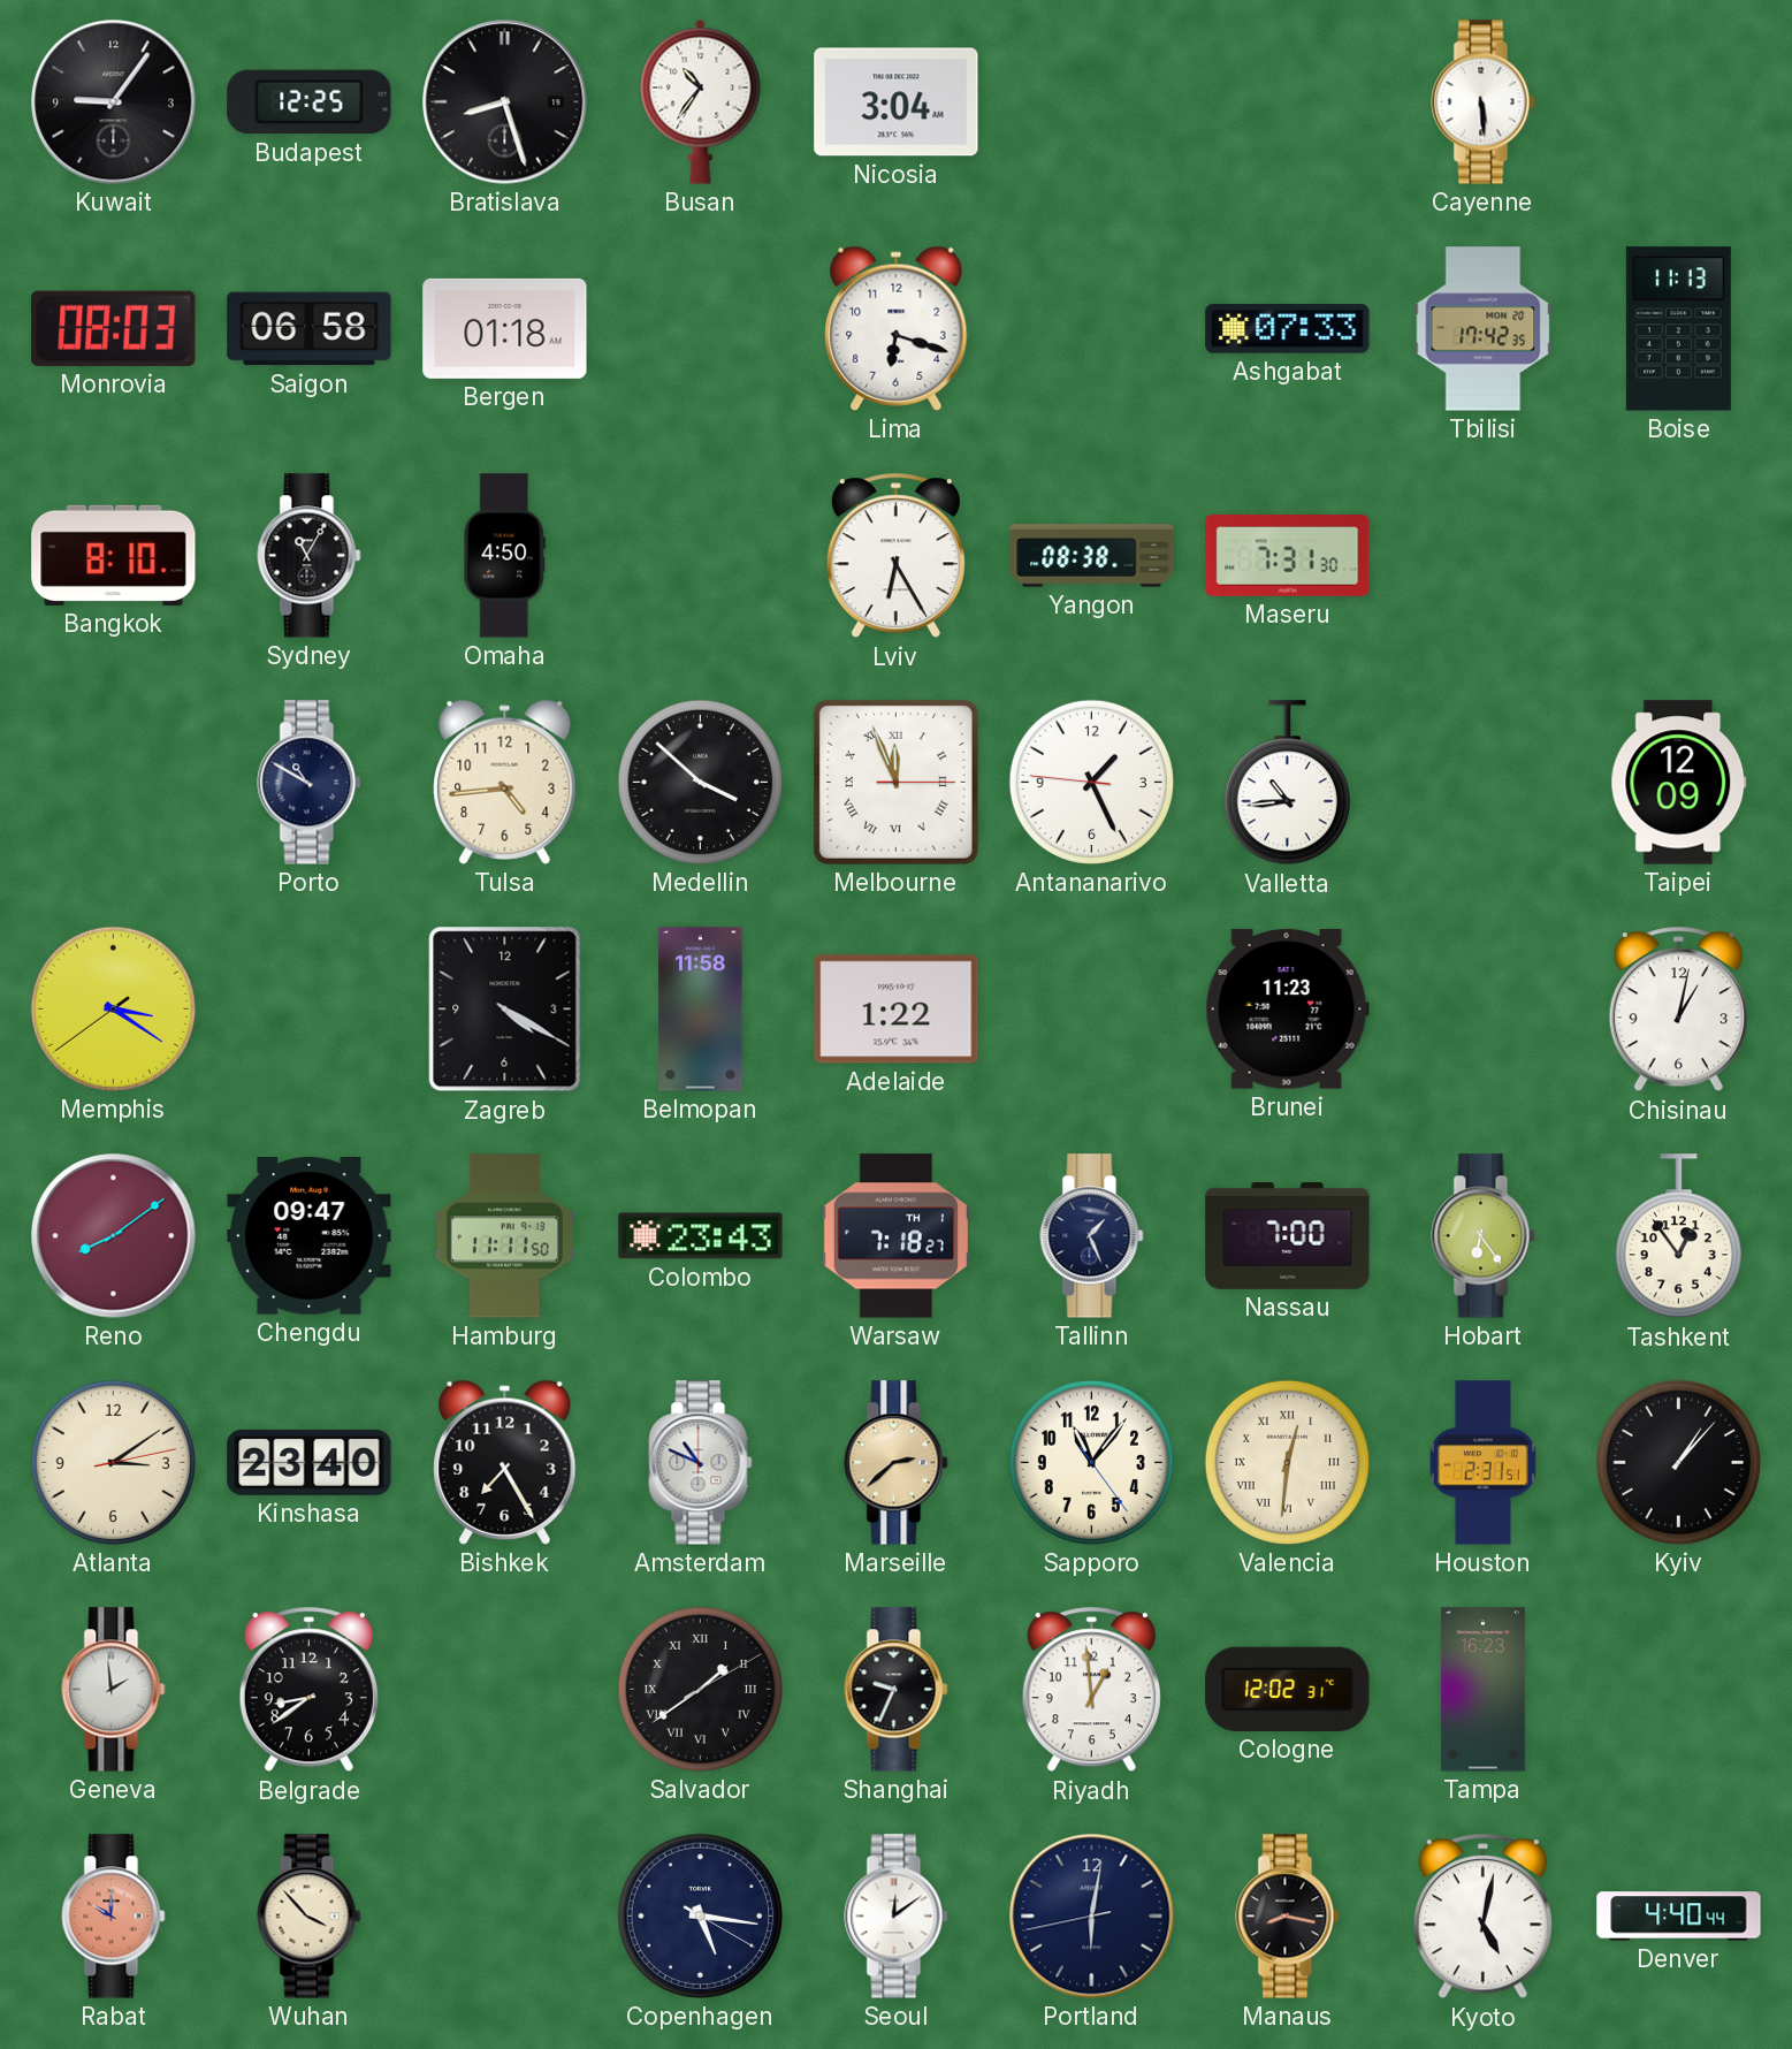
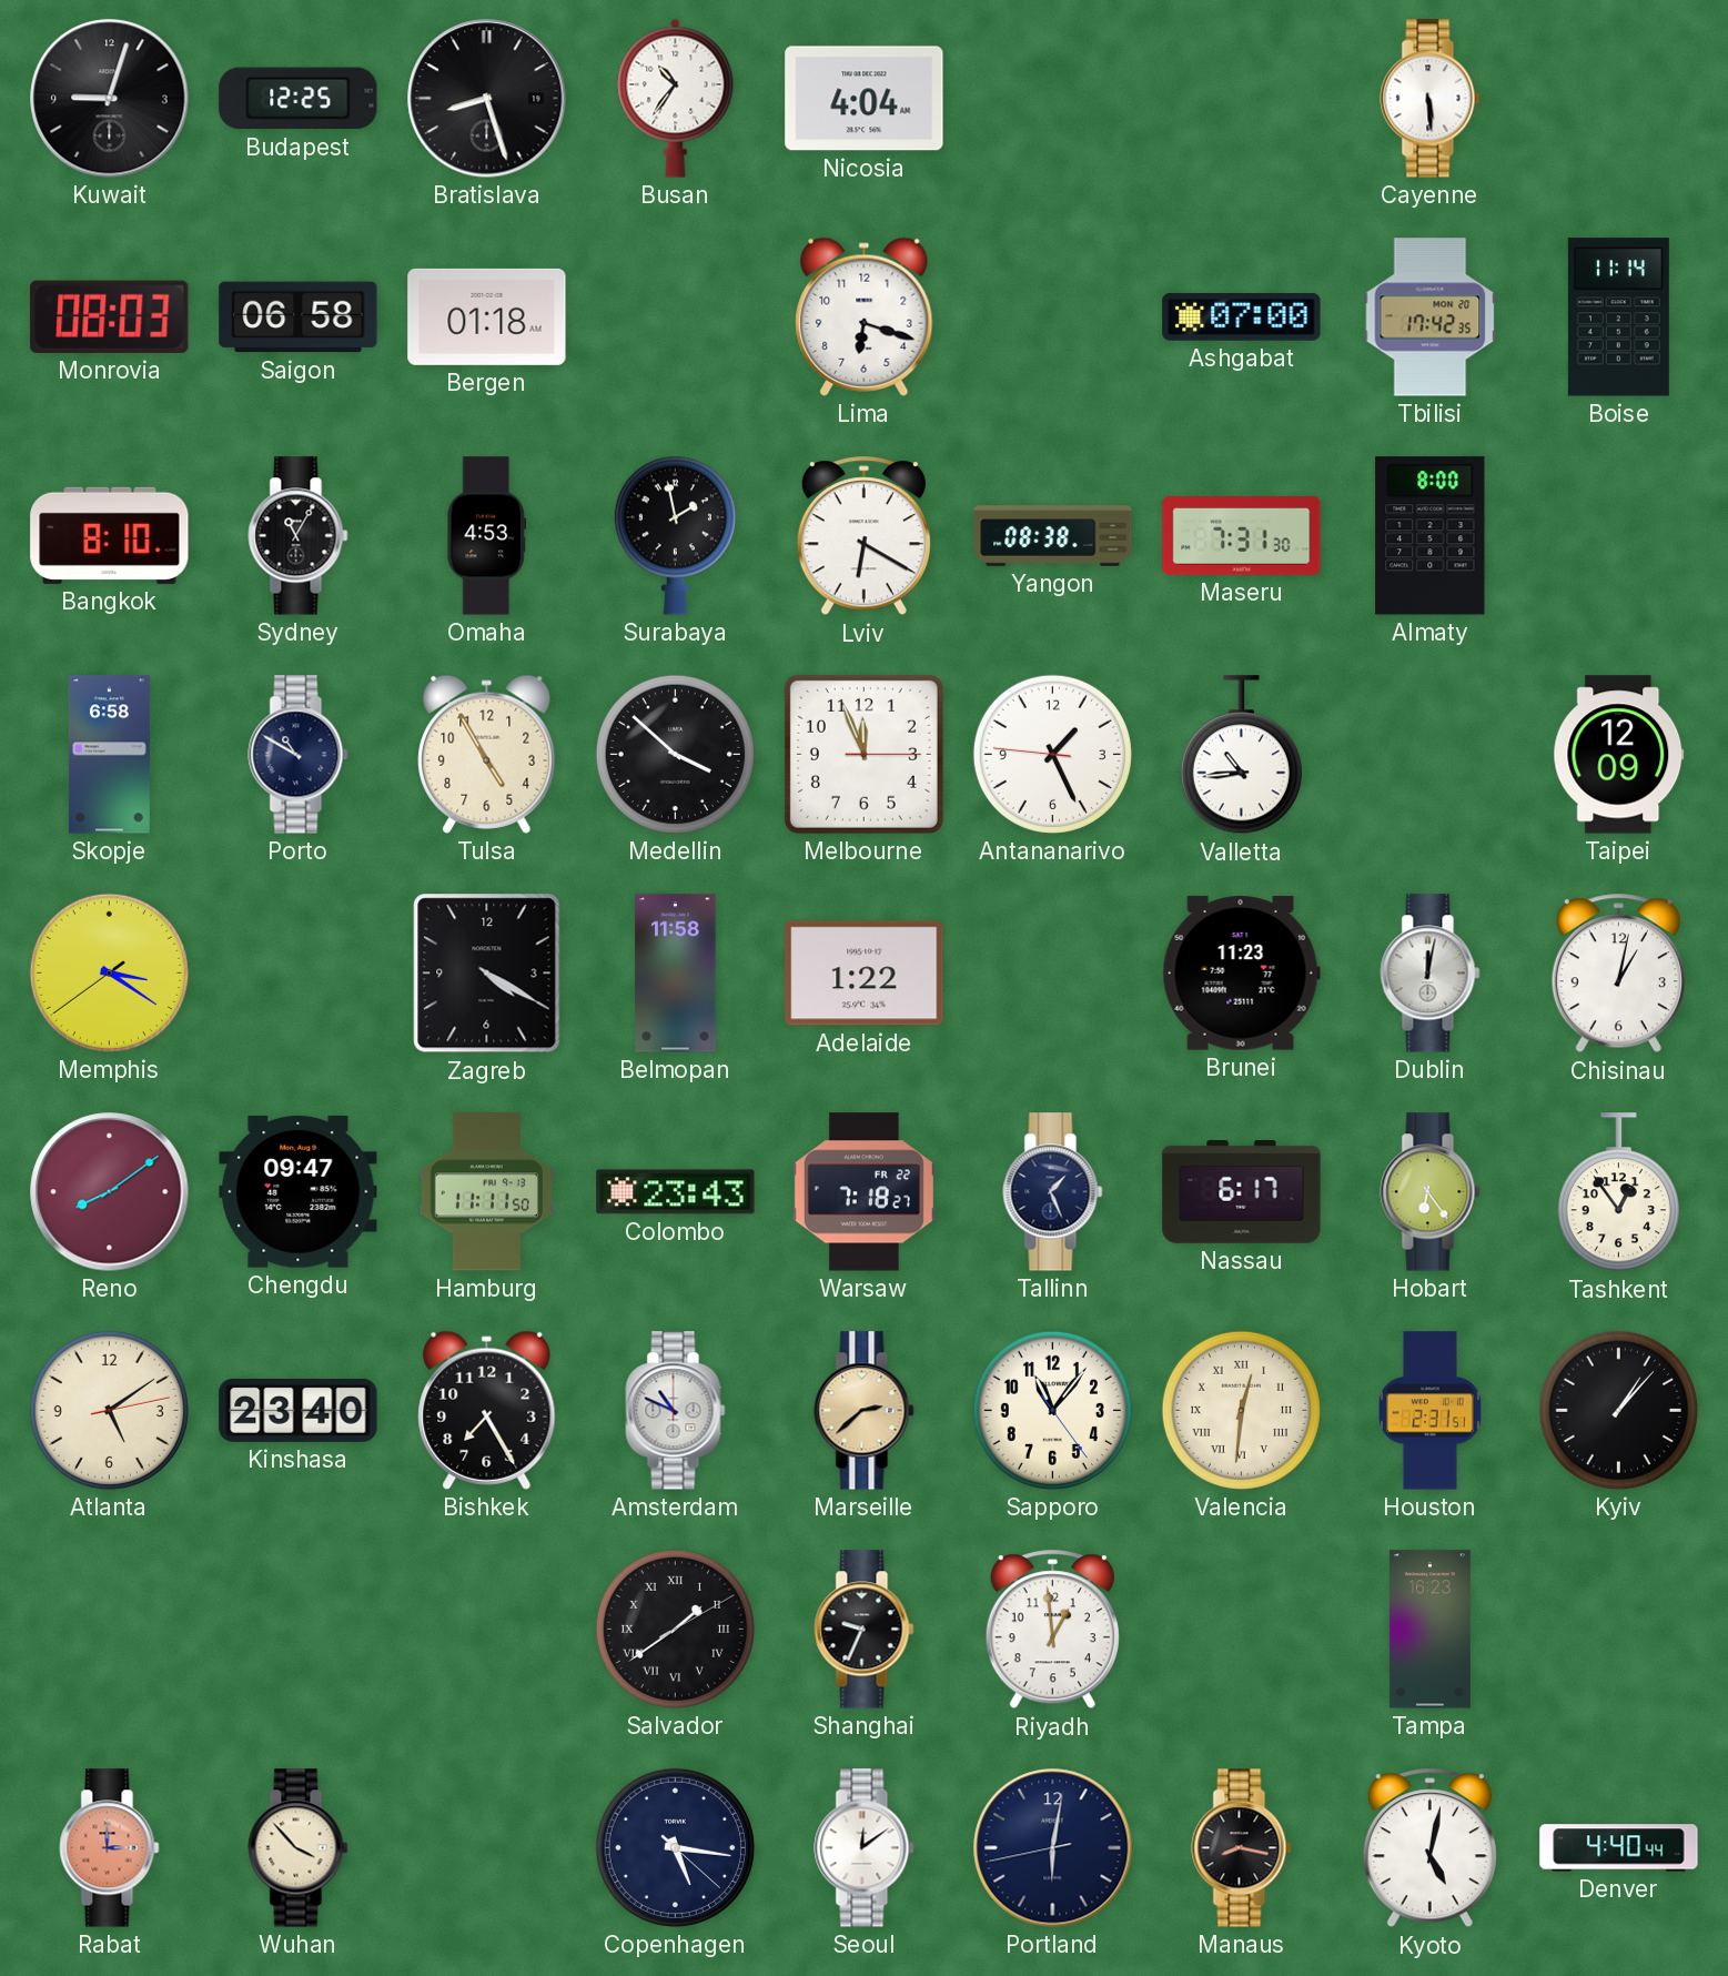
Kuwait: 9:06 -> 9:03
Nicosia: 3:04 -> 4:04
Ashgabat: 07:33 -> 07:00
Boise: 11:13 -> 11:14
Omaha: 4:50 -> 4:53
Surabaya: none -> 1:58
Lviv: 6:25 -> 6:20
Almaty: none -> 8:00
Skopje: none -> 6:58
Tulsa: 4:44 -> 4:55
Melbourne numerals: Roman -> Arabic
Dublin: none -> 12:02
Warsaw date: TH 1 -> FR 22
Nassau: 7:00 -> 6:17
Atlanta: 3:09 -> 5:09
Geneva: 1:59 -> none
Belgrade: 8:39 -> none
Cologne: 12:02 -> none
Rabat: 10:00 -> 3:00
Copenhagen: 5:16:20 -> 5:16:22
